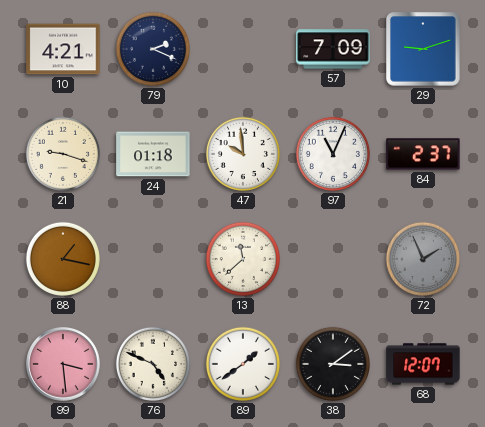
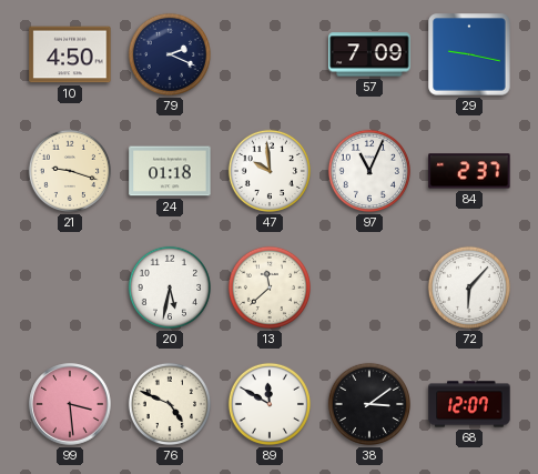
10: 4:21 -> 4:50
29: 9:12 -> 9:17
88: 1:17 -> none
20: none -> 5:32
72: 1:56 -> 6:07
72 dial: grey -> white
89: 1:39 -> 11:50
